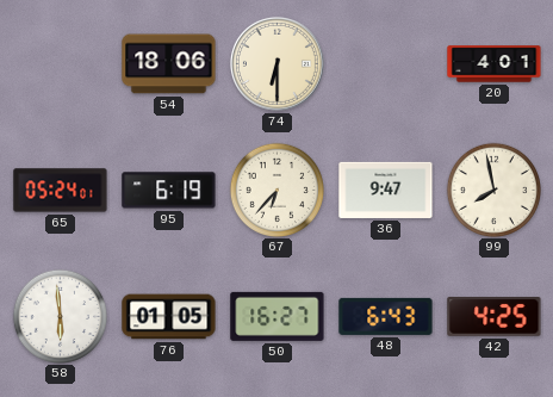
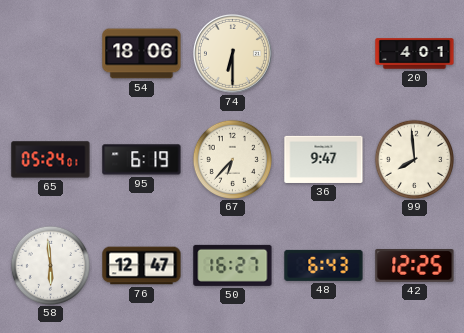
99: 7:58 -> 7:59
76: 01:05 -> 12:47
42: 4:25 -> 12:25
